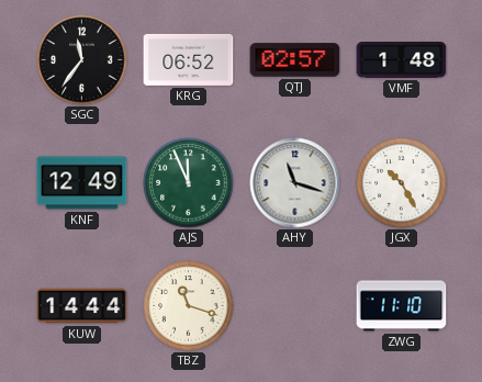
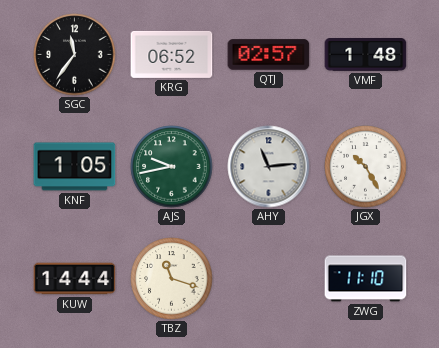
KNF: 12:49 -> 1:05
AJS: 11:56 -> 9:43
AHY: 11:18 -> 11:14
